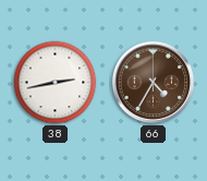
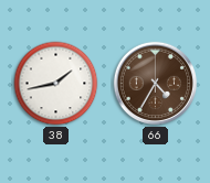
38: 2:43 -> 1:43
